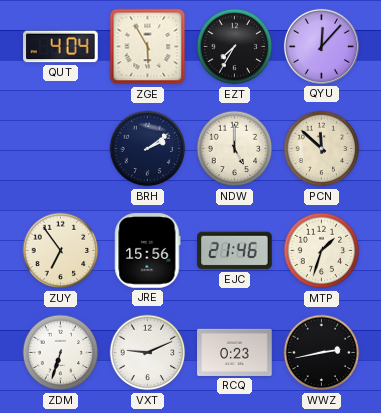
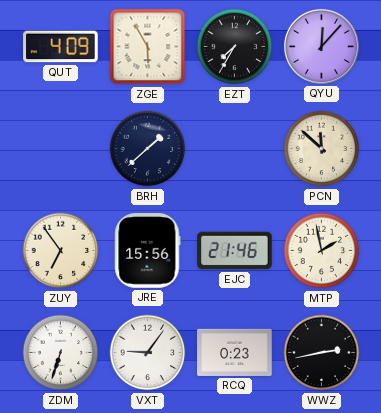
QUT: 4:04 -> 4:09
BRH: 2:09 -> 1:38
NDW: 5:00 -> none
MTP: 1:33 -> 1:58
VXT: 9:11 -> 9:06
